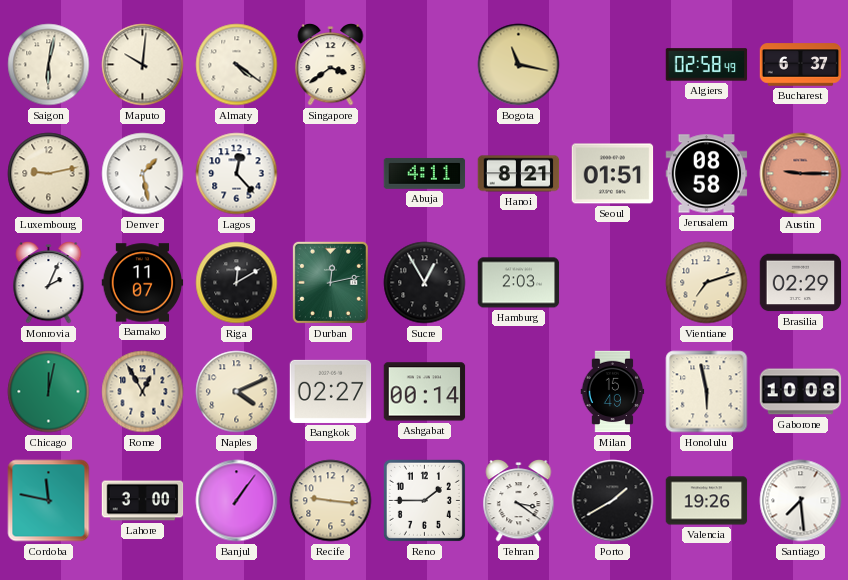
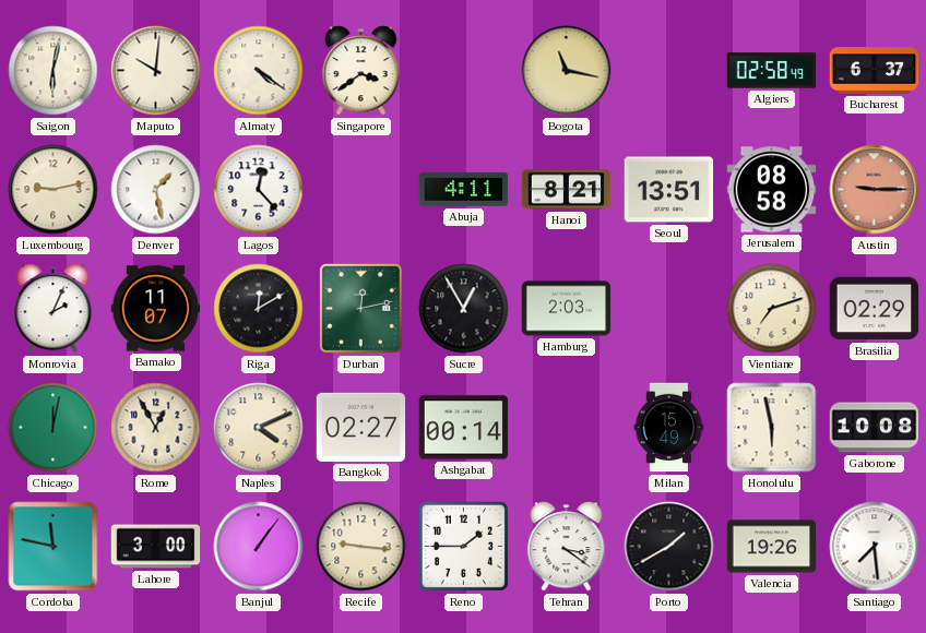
Seoul: 01:51 -> 13:51
